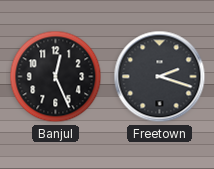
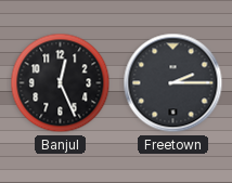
Freetown: 2:18 -> 2:15
